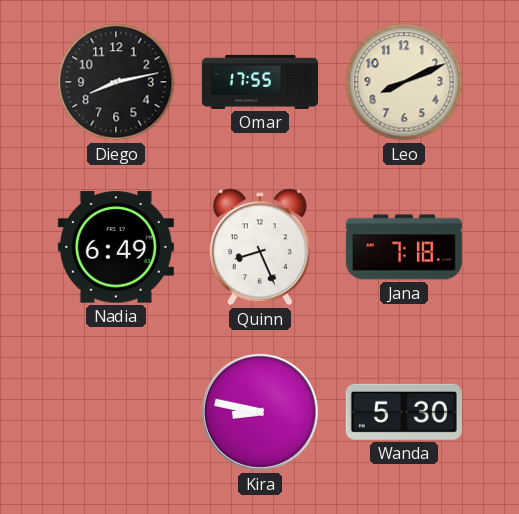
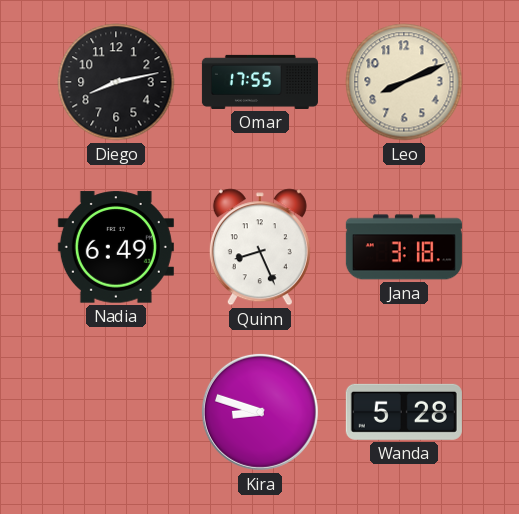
Jana: 7:18 -> 3:18
Kira: 8:47 -> 8:48
Wanda: 5:30 -> 5:28
